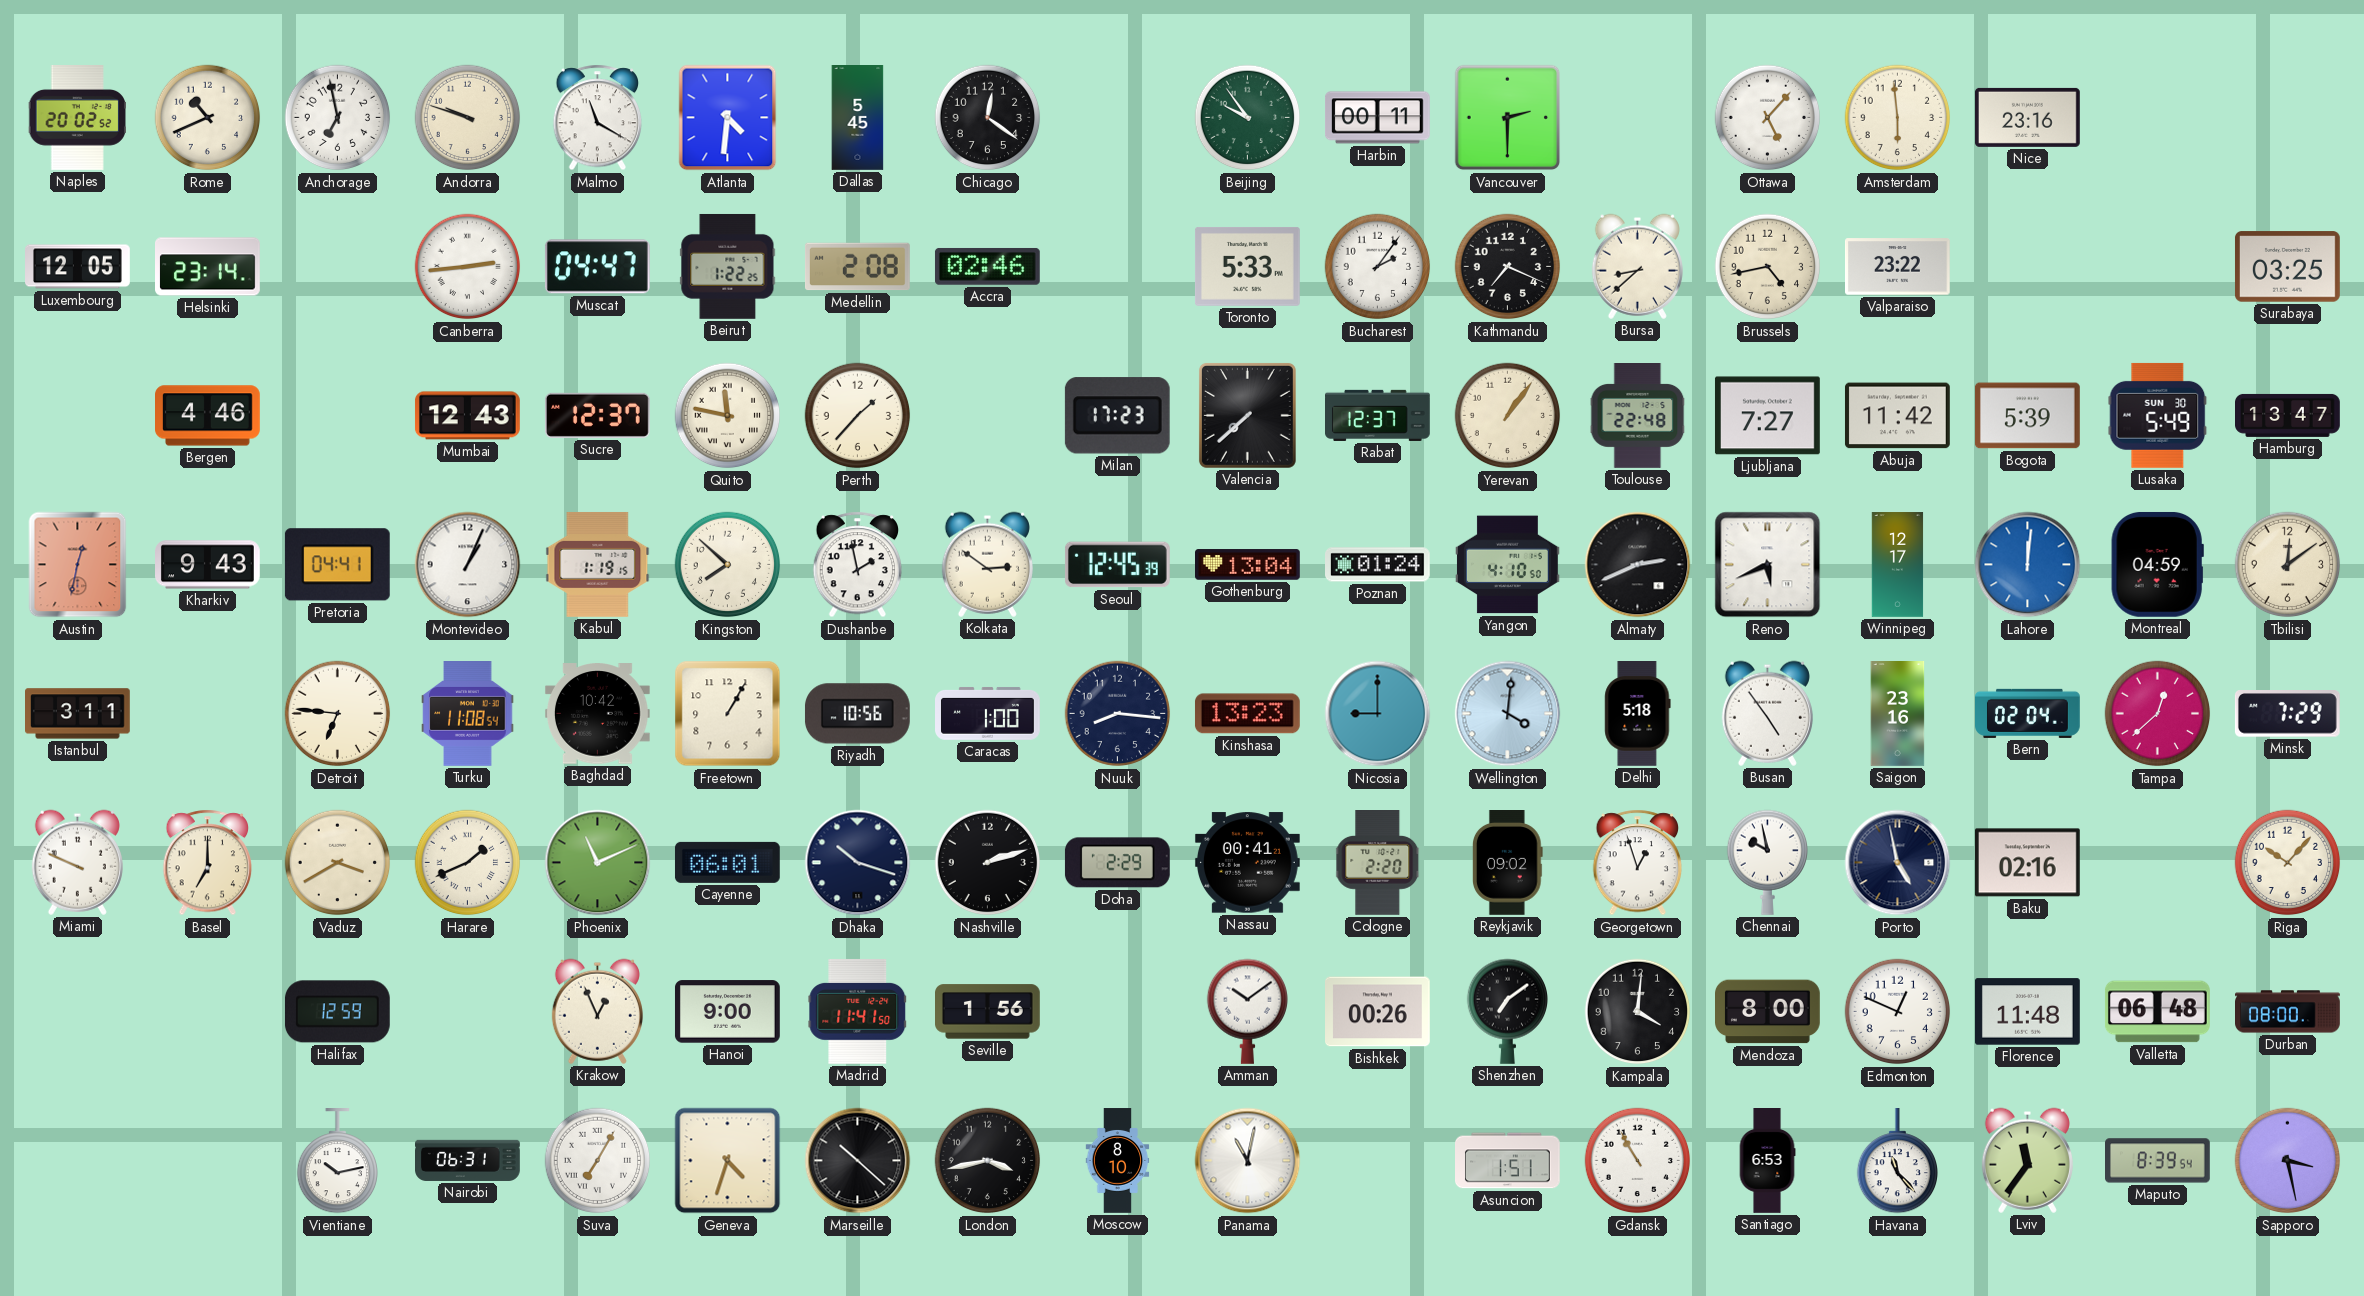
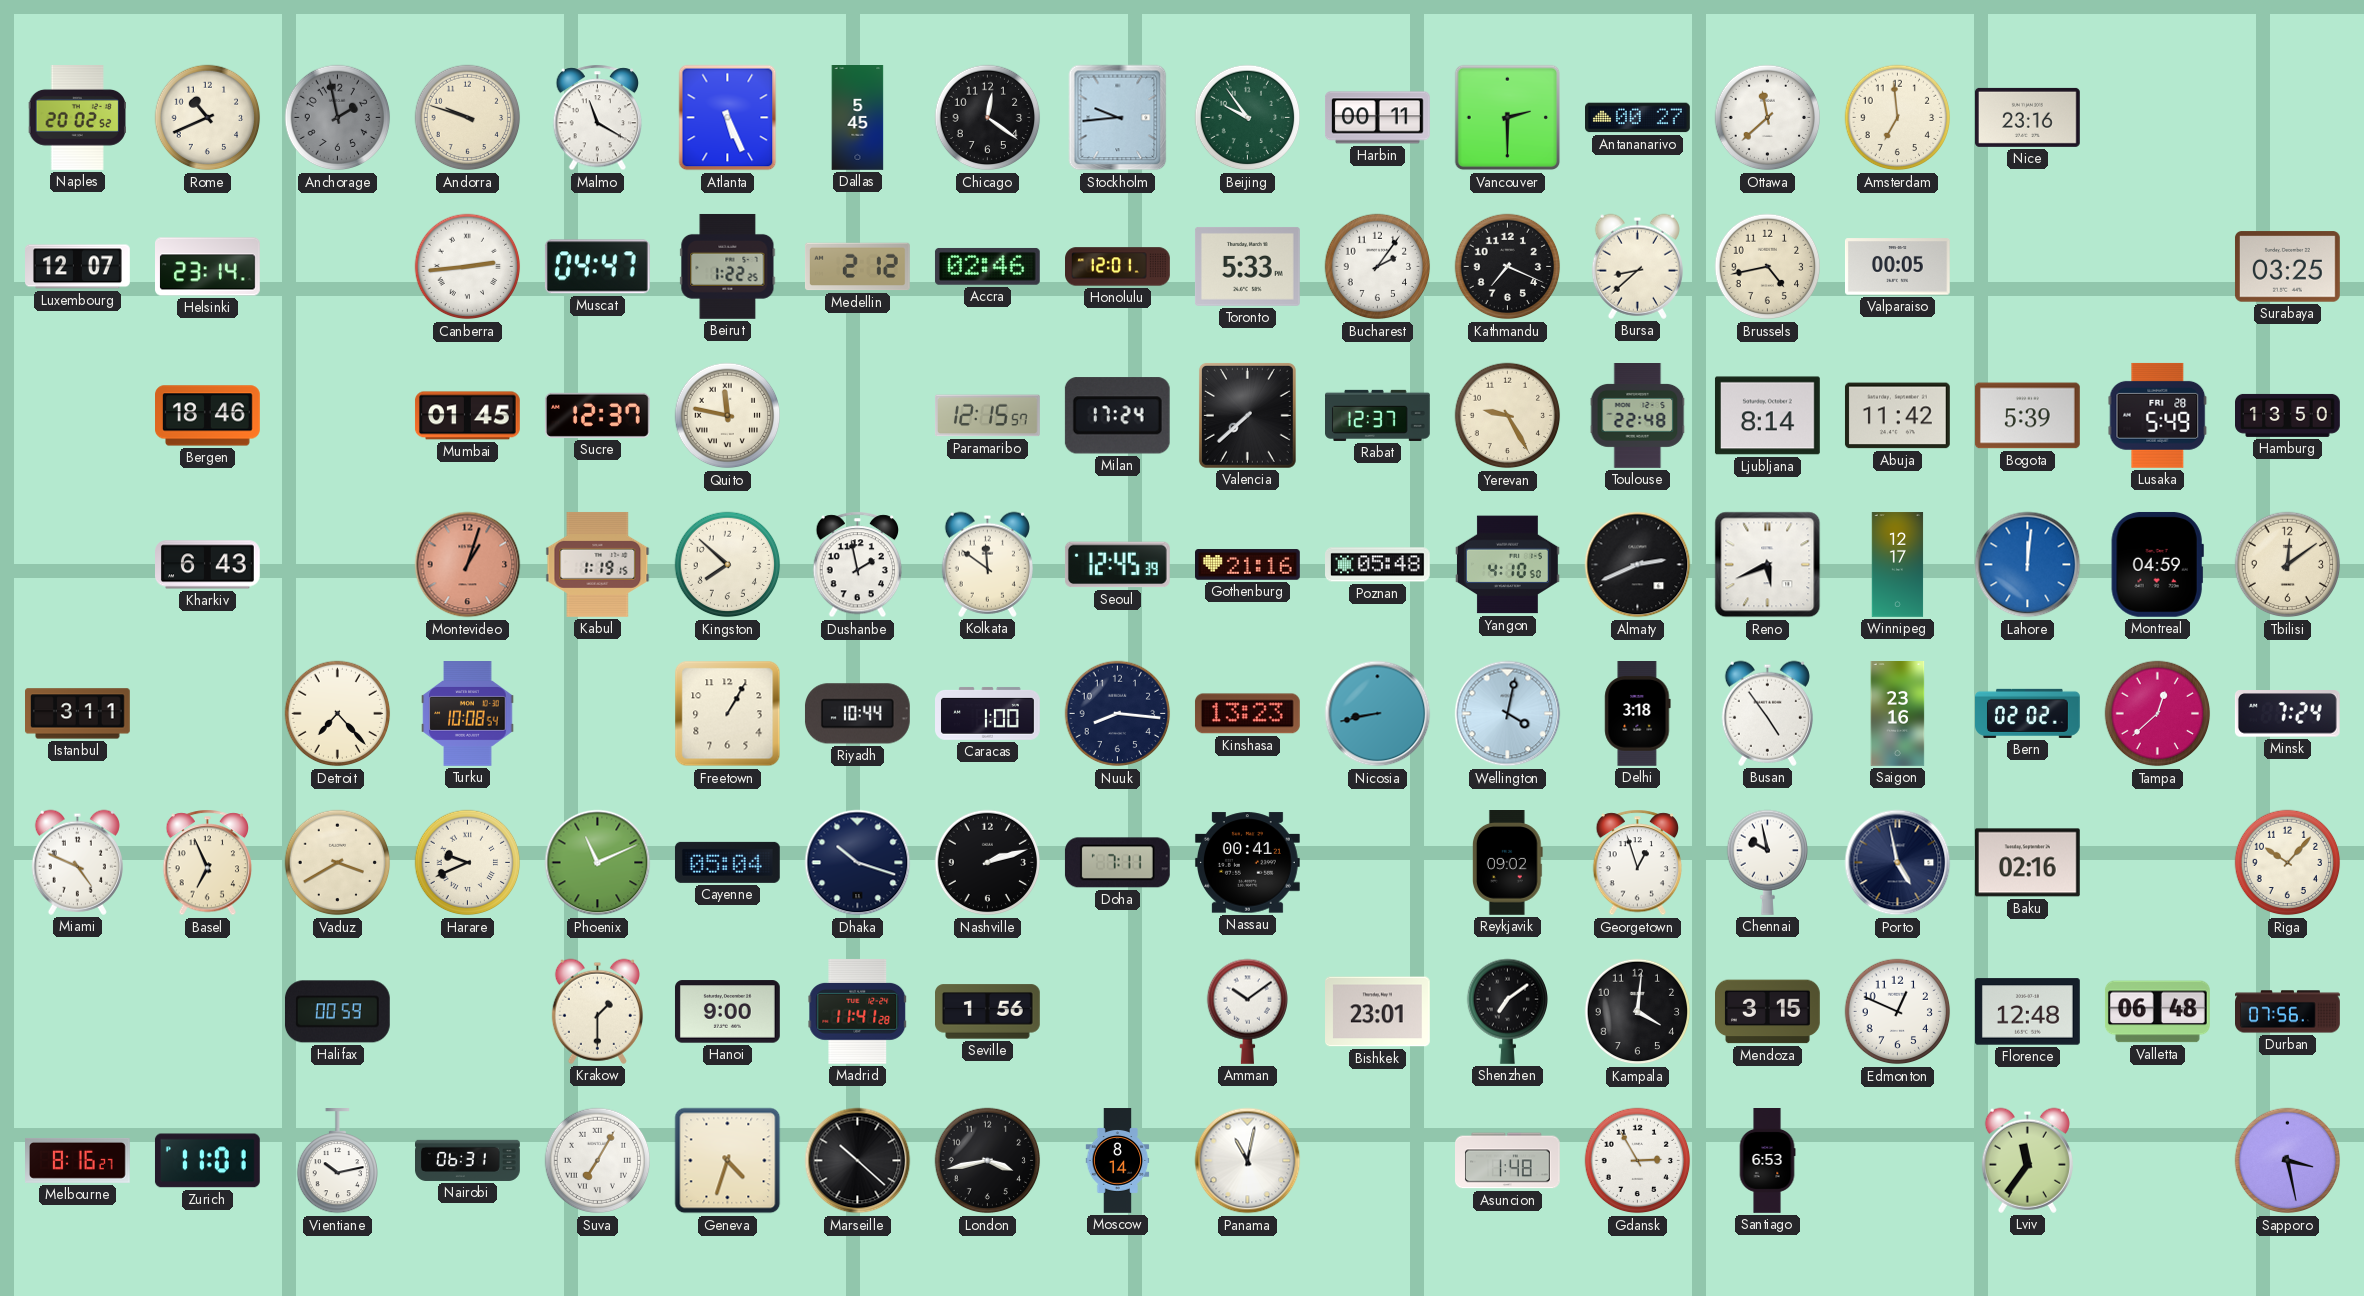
Anchorage: 6:58 -> 1:58
Anchorage dial: white -> grey
Atlanta: 4:31 -> 5:26
Stockholm: none -> 9:44
Antananarivo: none -> 00:27
Ottawa: 5:07 -> 11:38
Amsterdam: 5:59 -> 6:59
Luxembourg: 12:05 -> 12:07
Medellin: 2:08 -> 2:12
Honolulu: none -> 12:01
Valparaiso: 23:22 -> 00:05
Bergen: 4:46 -> 18:46
Mumbai: 12:43 -> 01:45
Perth: 1:37 -> none
Paramaribo: none -> 12:15
Milan: 17:23 -> 17:24
Yerevan: 1:06 -> 9:25
Ljubljana: 7:27 -> 8:14
Lusaka date: SUN 30 -> FRI 28
Hamburg: 13:47 -> 13:50
Austin: 12:32 -> none
Kharkiv: 9:43 -> 6:43
Pretoria: 04:41 -> none
Montevideo: 1:04 -> 1:03
Montevideo dial: white -> salmon
Kolkata: 2:51 -> 11:51
Gothenburg: 13:04 -> 21:16
Poznan: 01:24 -> 05:48
Detroit: 6:46 -> 7:23
Turku: 11:08 -> 10:08
Baghdad: 10:42 -> none
Riyadh: 10:56 -> 10:44
Nicosia: 9:00 -> 8:43
Wellington: 4:01 -> 4:02
Delhi: 5:18 -> 3:18
Bern: 02:04 -> 02:02
Minsk: 7:29 -> 7:24
Miami: 9:49 -> 4:49
Basel: 7:00 -> 6:56
Harare: 1:41 -> 9:41
Cayenne: 06:01 -> 05:04
Doha: 2:29 -> 7:11
Cologne: 2:20 -> none
Halifax: 12:59 -> 00:59
Krakow: 12:56 -> 1:30
Madrid: 11:41:50 -> 11:41:28
Bishkek: 00:26 -> 23:01
Mendoza: 8:00 -> 3:15
Florence: 11:48 -> 12:48
Durban: 08:00 -> 07:56
Melbourne: none -> 8:16
Zurich: none -> 11:01
Moscow: 8:10 -> 8:14
Asuncion: 1:51 -> 1:48
Gdansk: 10:55 -> 2:55
Havana: 11:23 -> none
Maputo: 8:39 -> none
